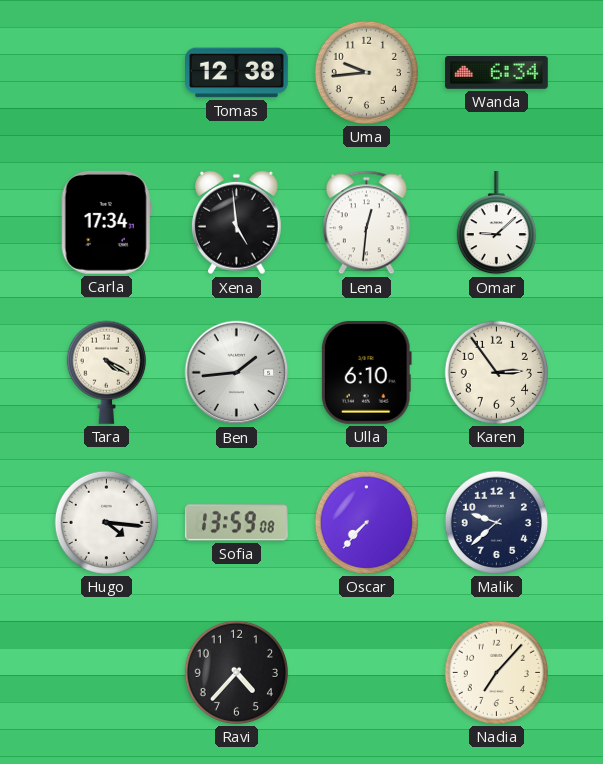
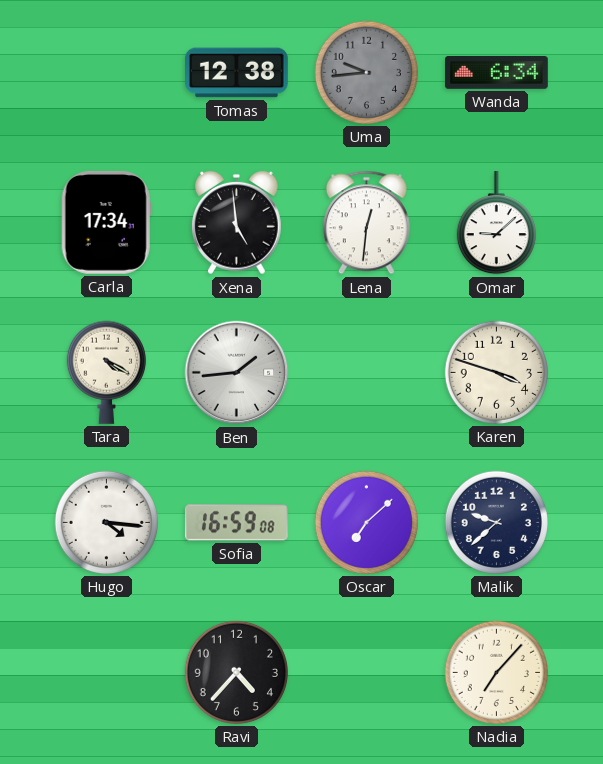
Uma dial: cream -> grey
Ulla: 6:10 -> none
Karen: 2:54 -> 3:48
Sofia: 13:59 -> 16:59
Oscar: 7:37 -> 7:08
